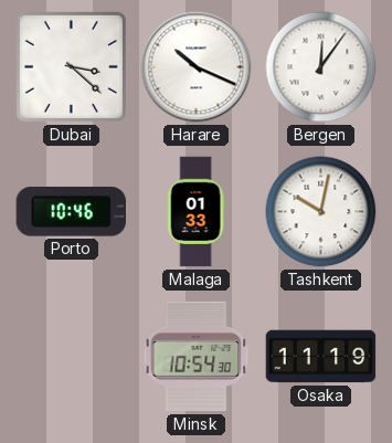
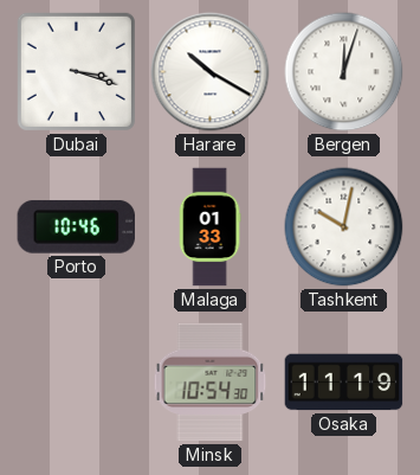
Dubai: 3:22 -> 3:18
Harare: 10:19 -> 10:20
Bergen: 12:06 -> 12:03
